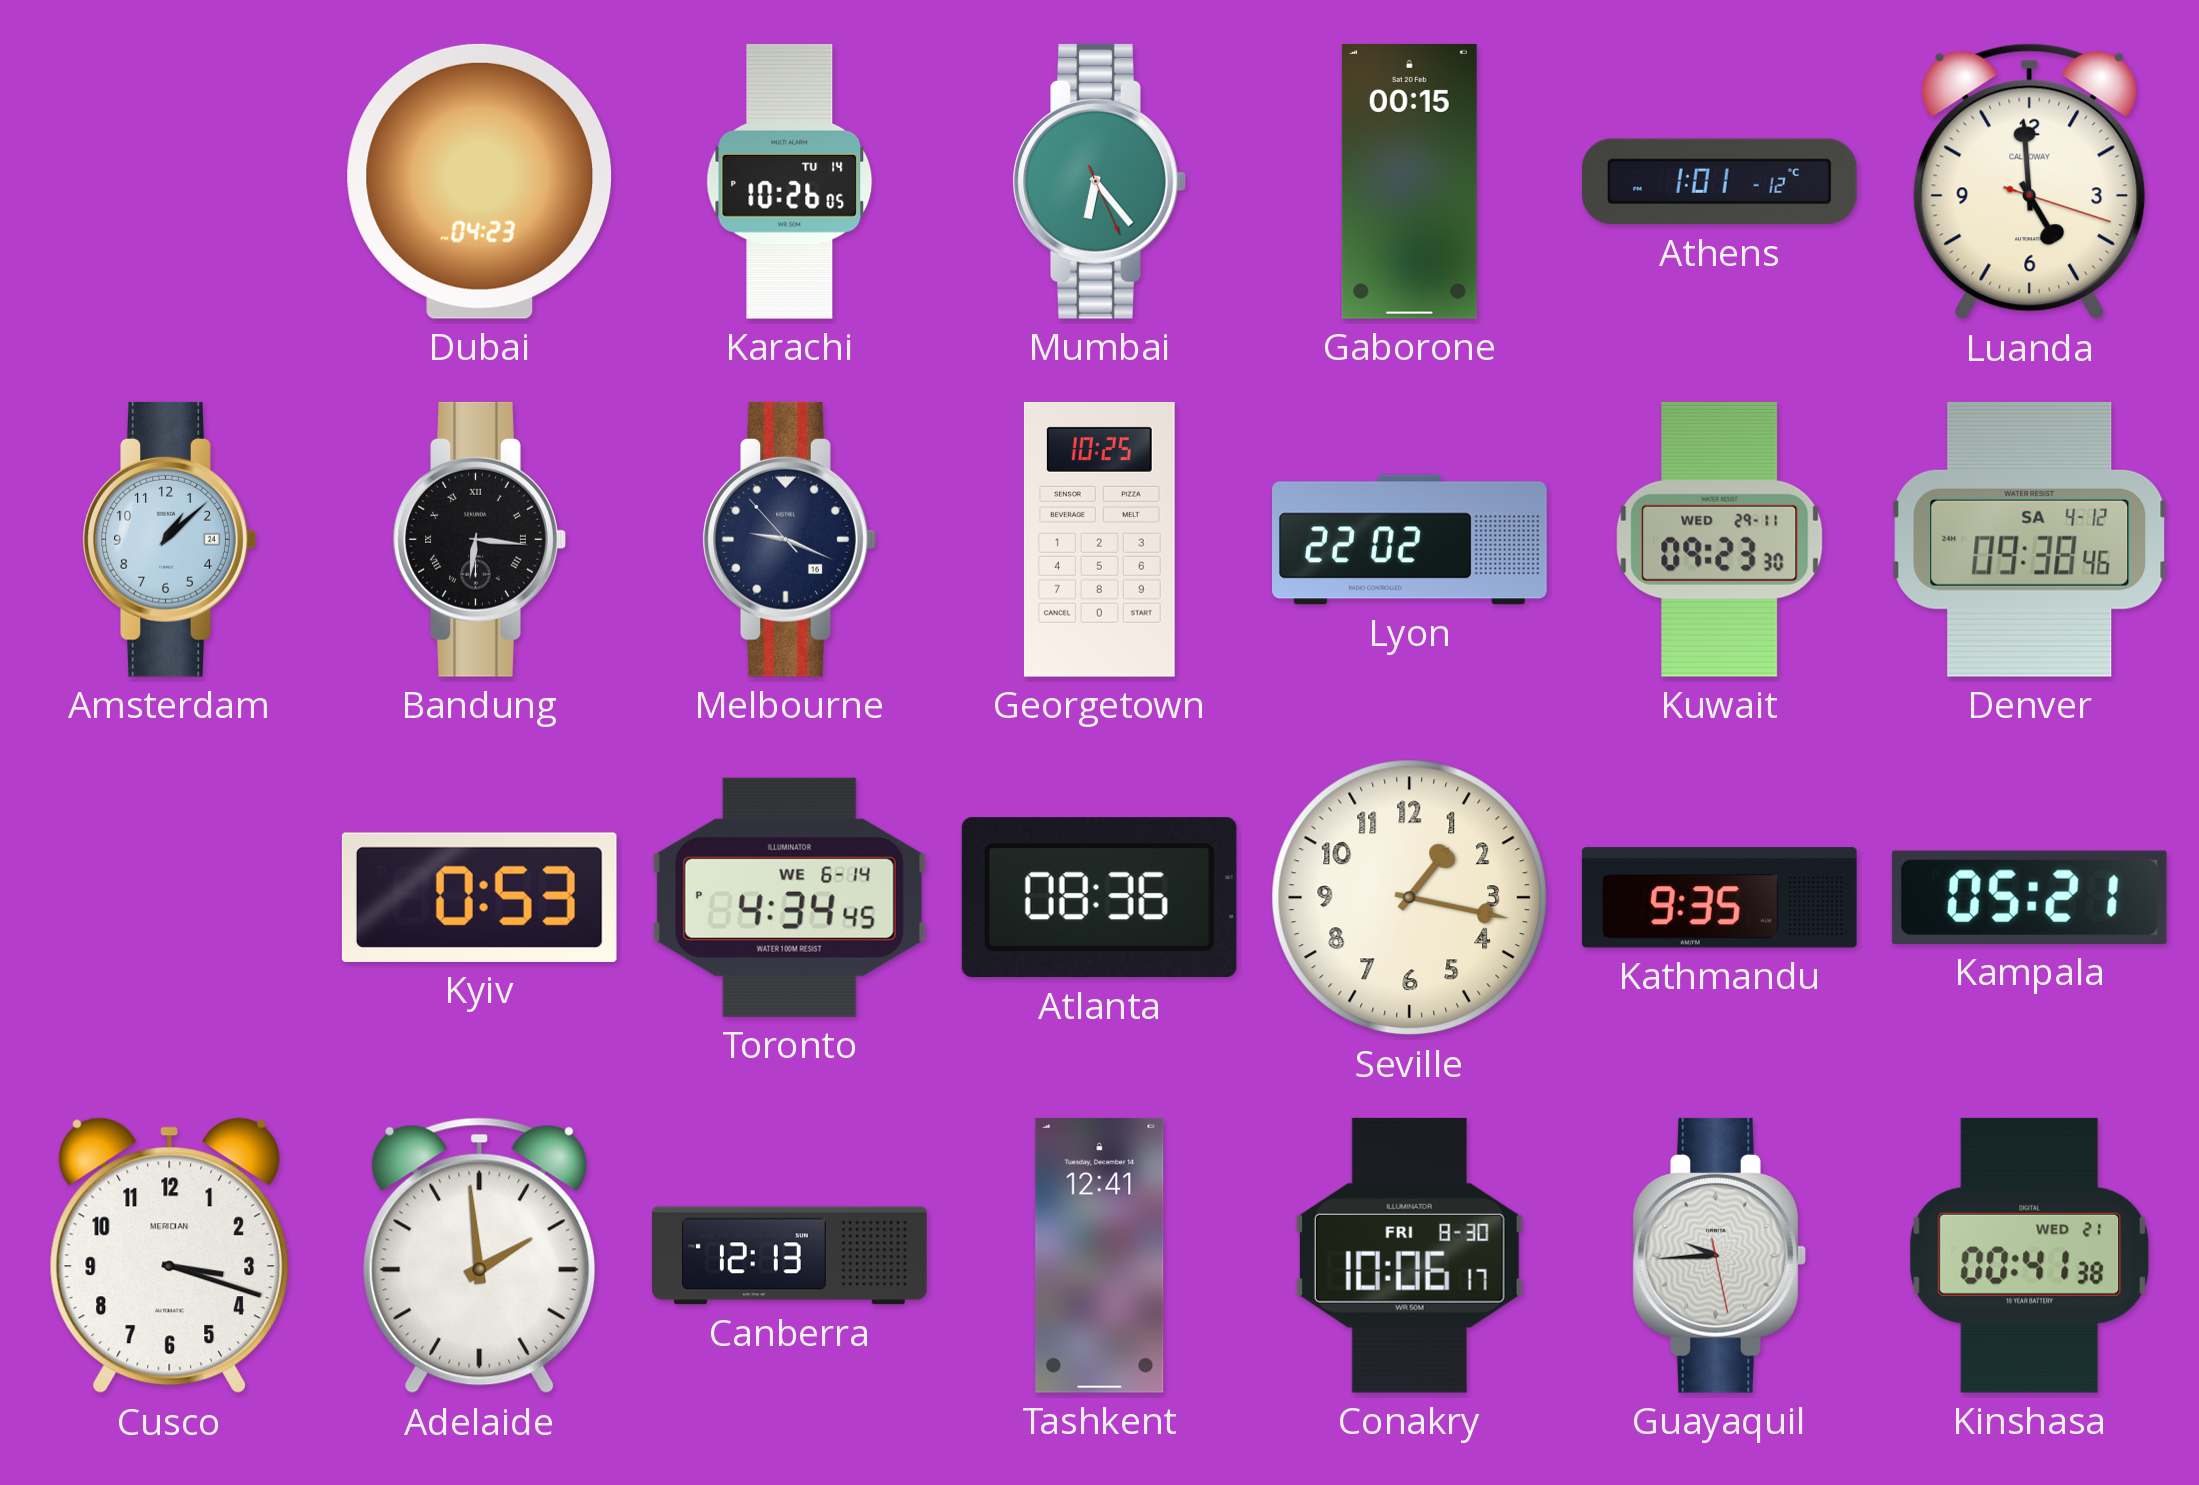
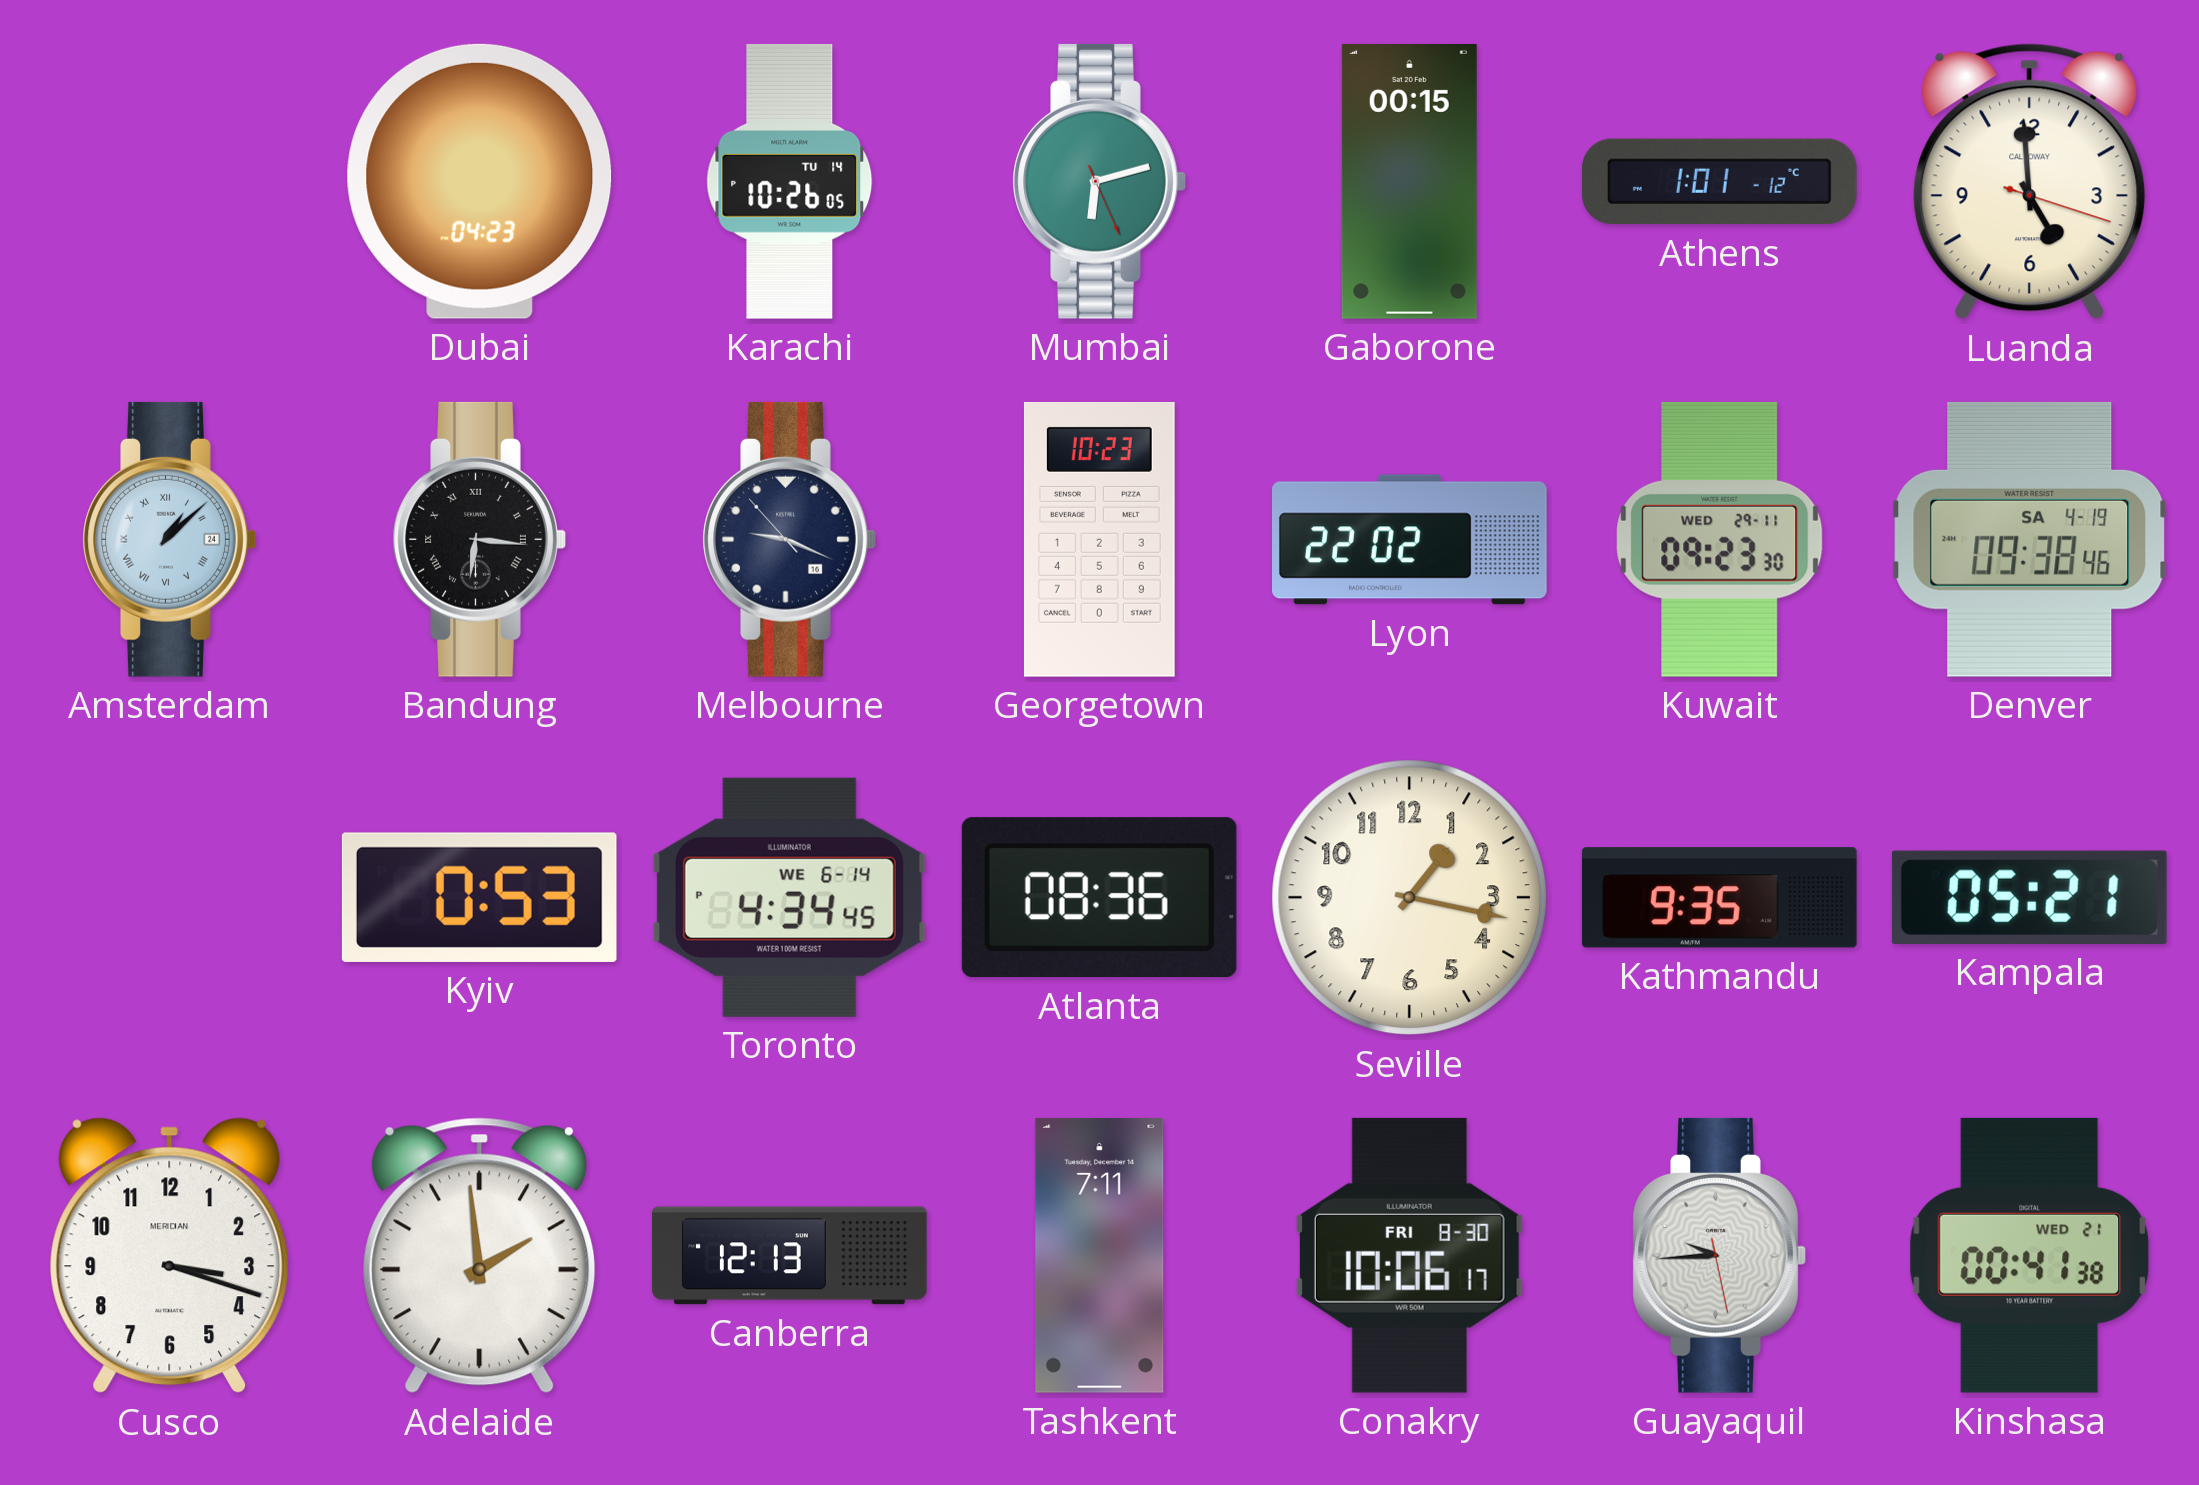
Mumbai: 6:23 -> 6:12
Amsterdam numerals: Arabic -> Roman
Georgetown: 10:25 -> 10:23
Denver date: SA 4-12 -> SA 4-19
Tashkent: 12:41 -> 7:11
